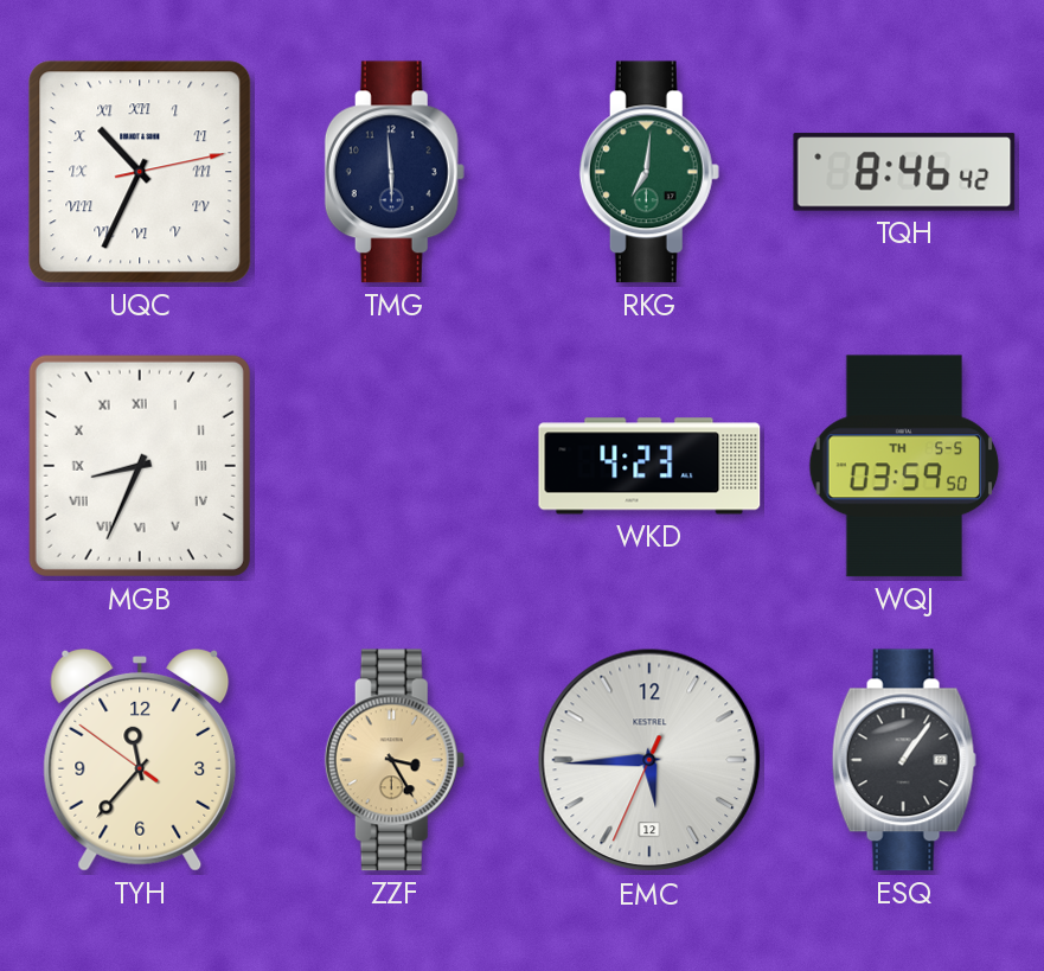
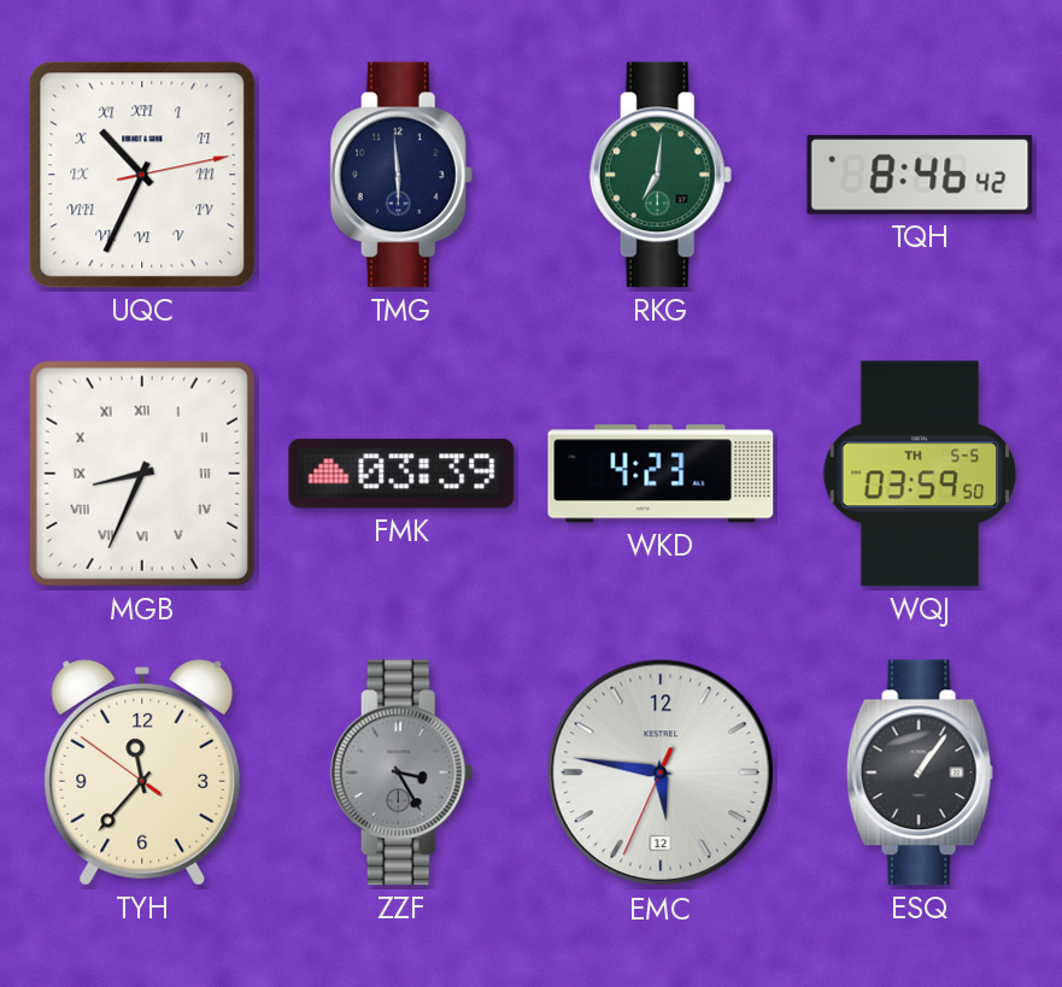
FMK: none -> 03:39
ZZF dial: champagne -> grey
EMC: 5:44 -> 5:46
